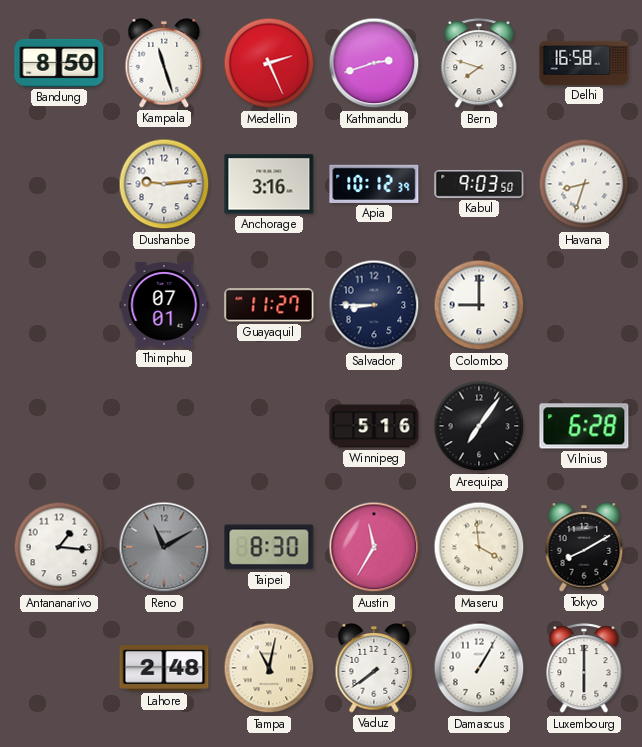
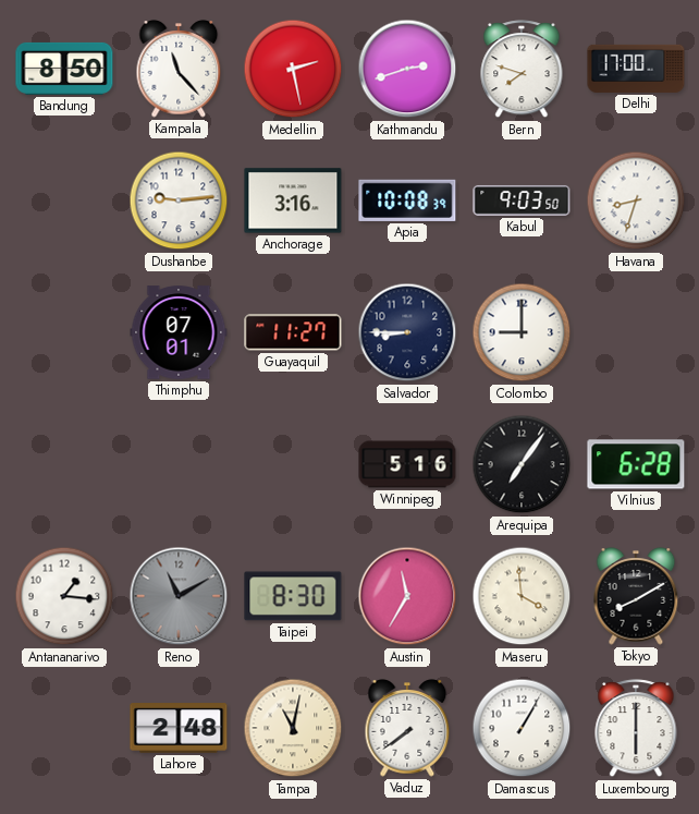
Kampala: 11:27 -> 11:23
Medellin: 2:26 -> 2:28
Delhi: 16:58 -> 17:00
Apia: 10:12 -> 10:08
